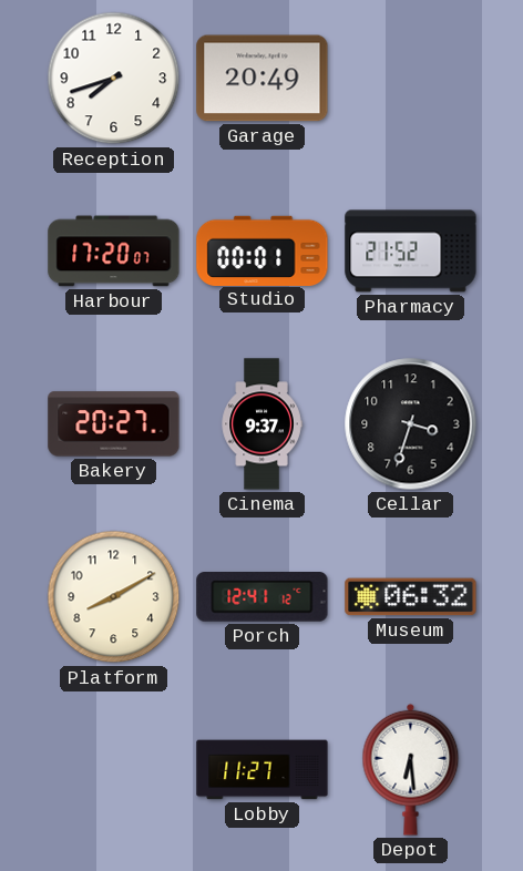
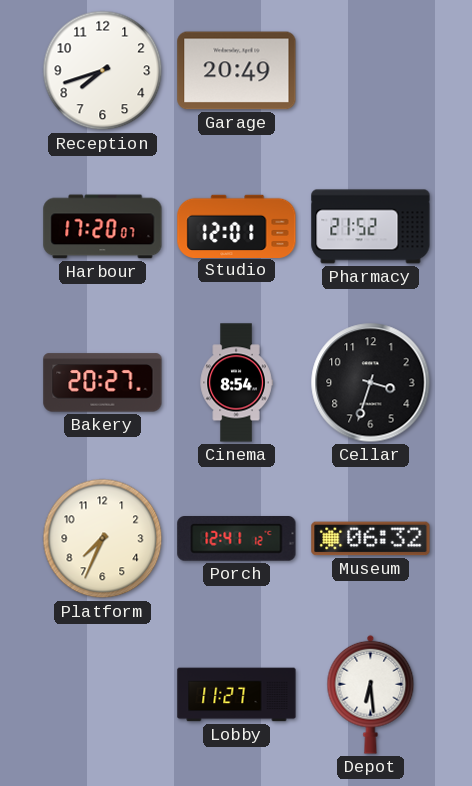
Studio: 00:01 -> 12:01
Cinema: 9:37 -> 8:54
Platform: 8:10 -> 7:34
